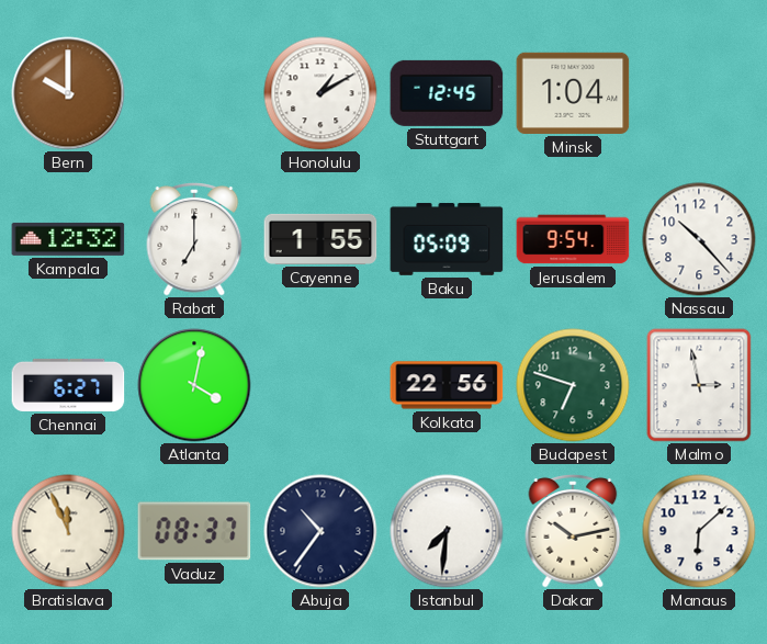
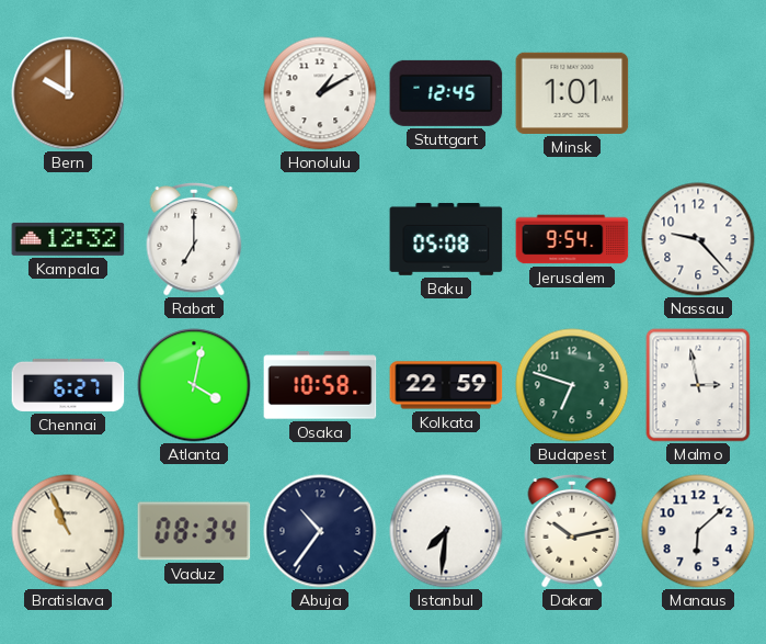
Minsk: 1:04 -> 1:01
Cayenne: 1:55 -> none
Baku: 05:09 -> 05:08
Nassau: 10:23 -> 9:23
Osaka: none -> 10:58
Kolkata: 22:56 -> 22:59
Bratislava: 11:56 -> 10:56
Vaduz: 08:37 -> 08:34
